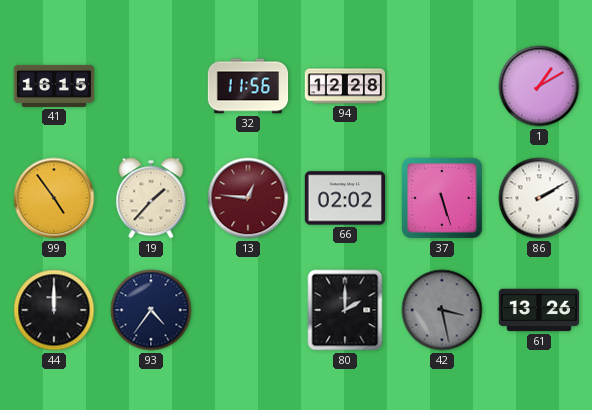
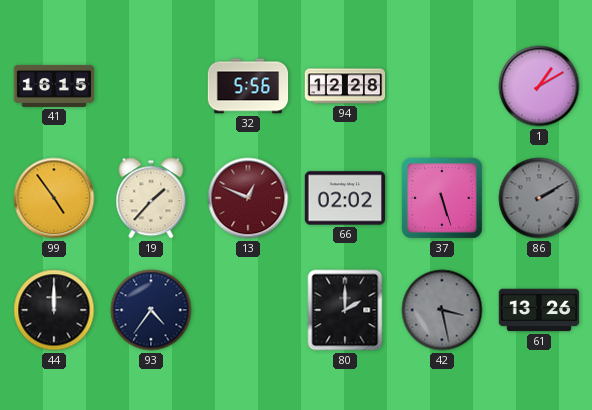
32: 11:56 -> 5:56
13: 12:46 -> 12:49
86 dial: white -> grey
